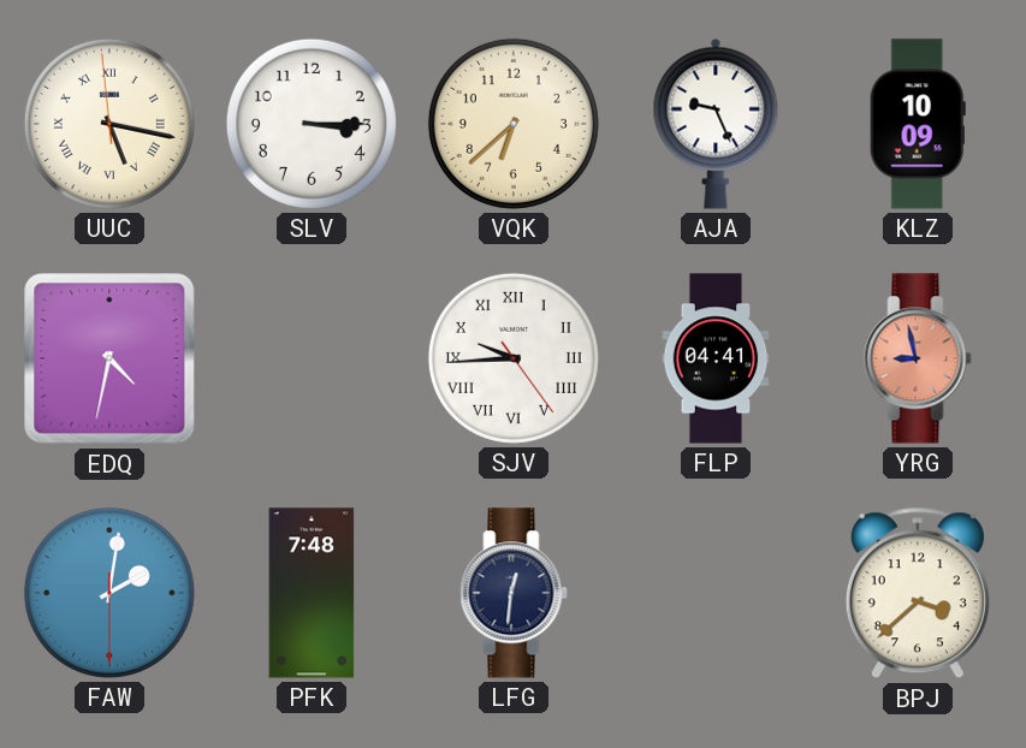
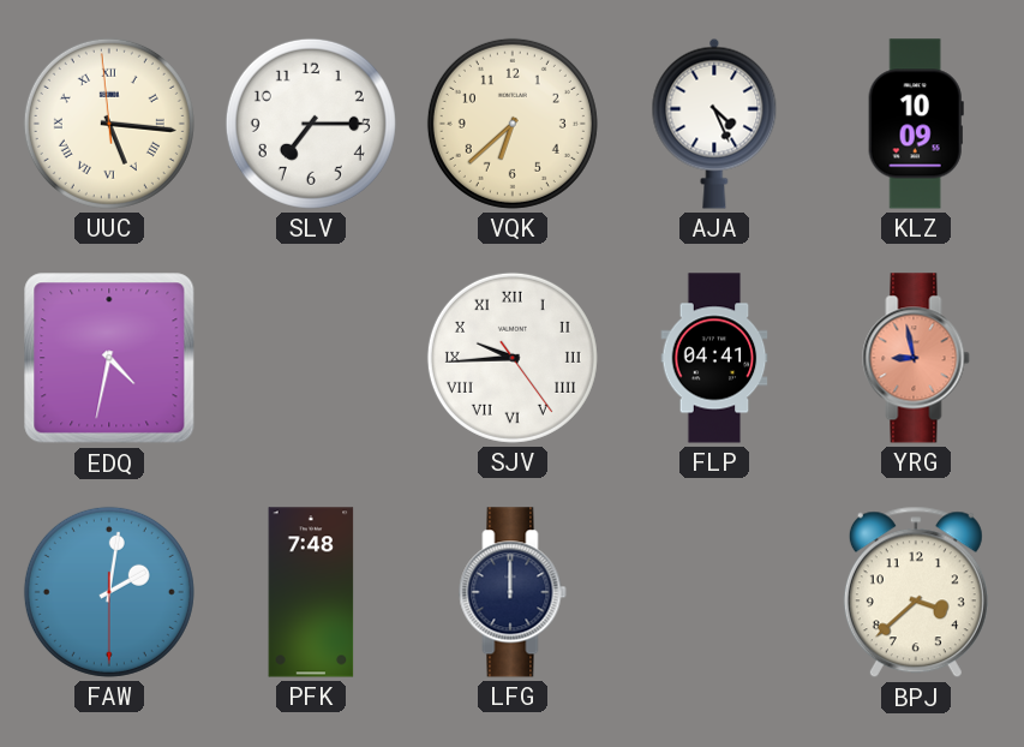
UUC: 5:16 -> 5:15
SLV: 3:15 -> 7:15
AJA: 9:26 -> 4:26
LFG: 12:31 -> 12:00
